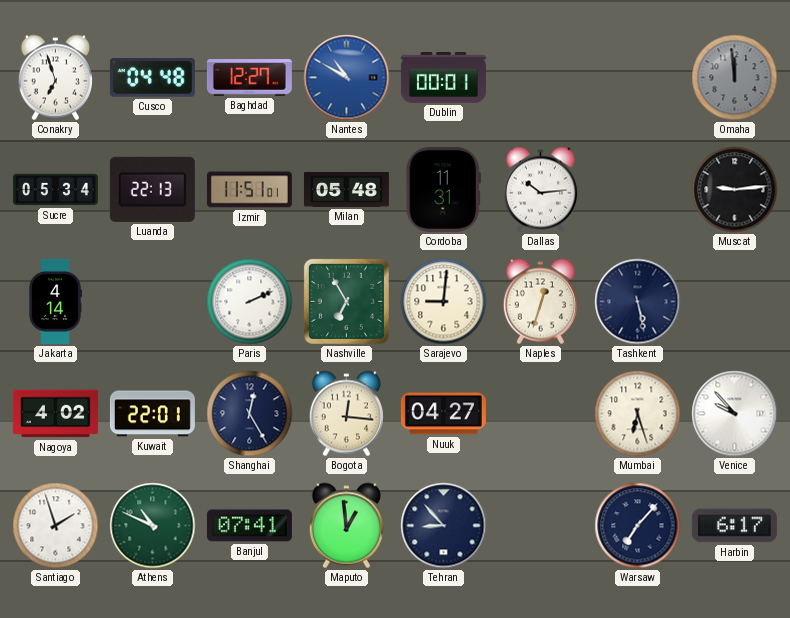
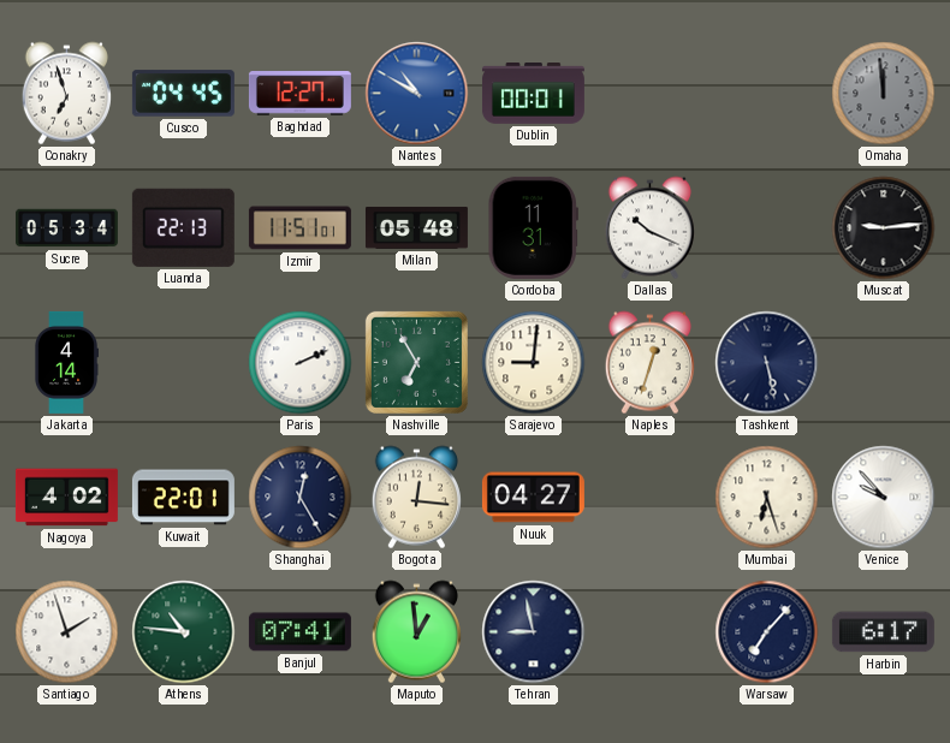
Cusco: 04:48 -> 04:45
Dallas: 10:14 -> 10:19
Athens: 10:49 -> 10:46
Tehran: 8:53 -> 8:58
